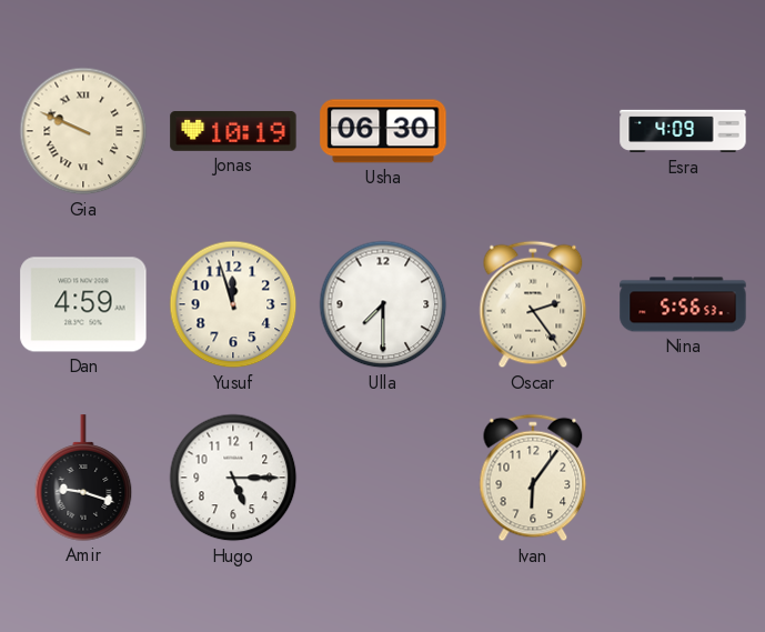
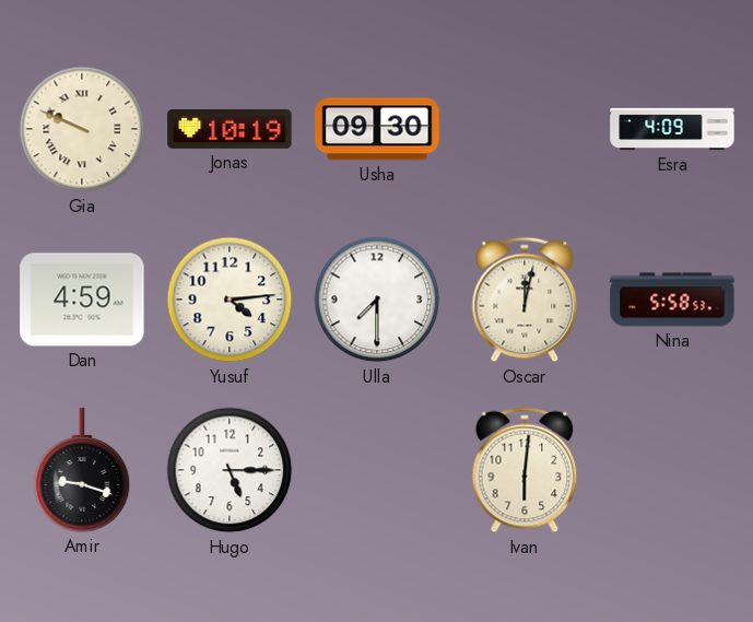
Usha: 06:30 -> 09:30
Yusuf: 11:57 -> 4:14
Oscar: 2:24 -> 12:02
Nina: 5:56 -> 5:58
Ivan: 6:06 -> 6:01
